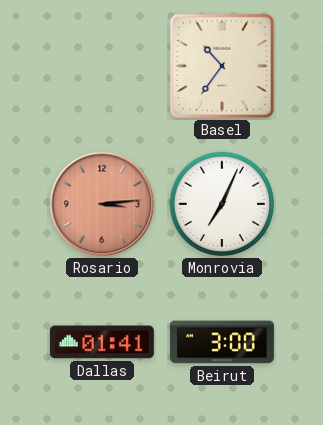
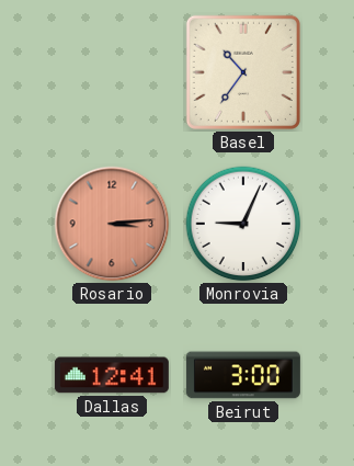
Monrovia: 7:04 -> 9:04
Dallas: 01:41 -> 12:41
